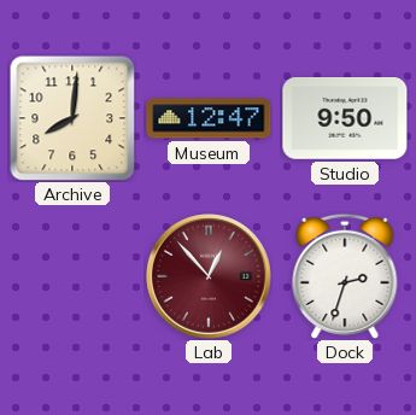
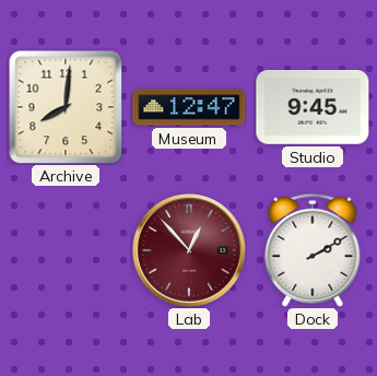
Studio: 9:50 -> 9:45
Dock: 2:33 -> 2:10
